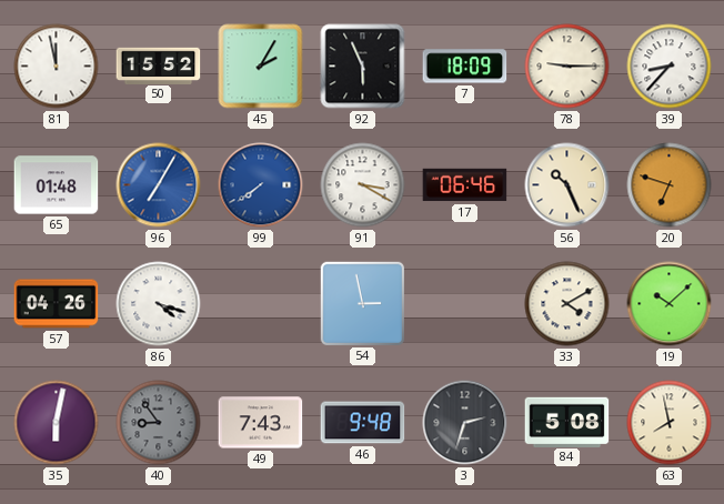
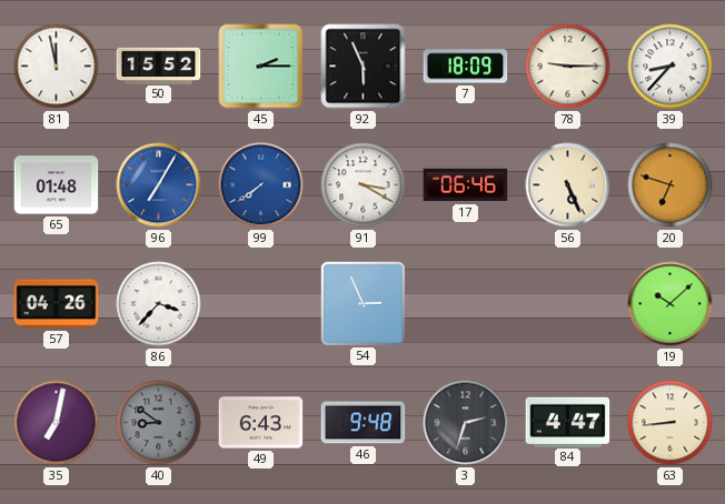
45: 2:05 -> 2:15
56: 10:26 -> 5:26
86: 4:18 -> 3:37
54: 2:58 -> 2:56
33: 4:10 -> none
35: 6:02 -> 7:02
40: 8:54 -> 8:51
49: 7:43 -> 6:43
84: 5:08 -> 4:47
63: 7:58 -> 8:44
